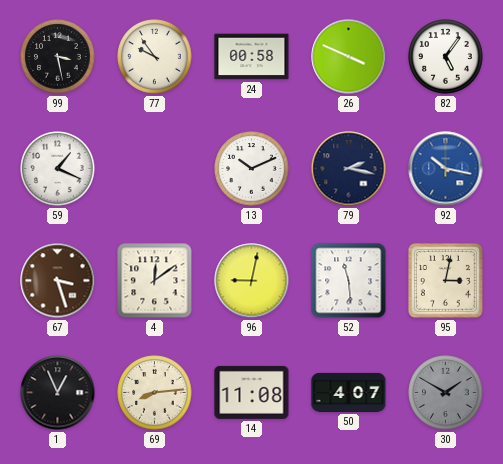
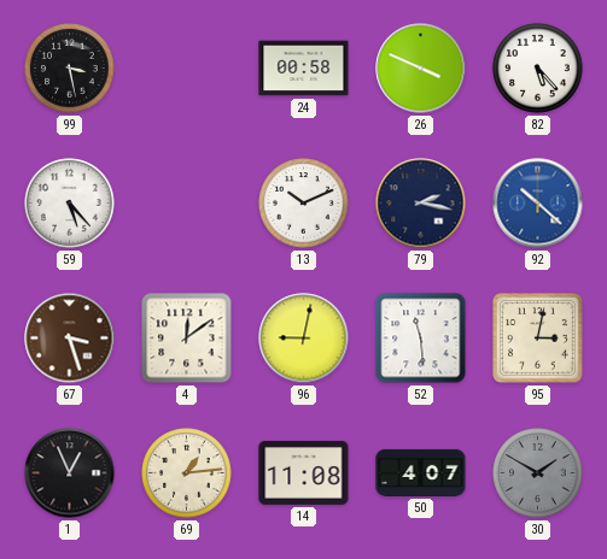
77: 9:54 -> none
82: 5:06 -> 5:23
59: 1:19 -> 5:23
92: 10:17 -> 10:22
69: 8:14 -> 1:14
